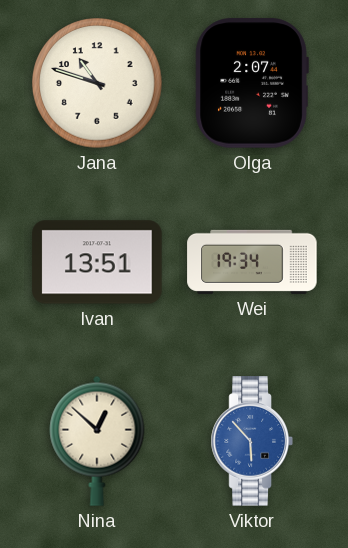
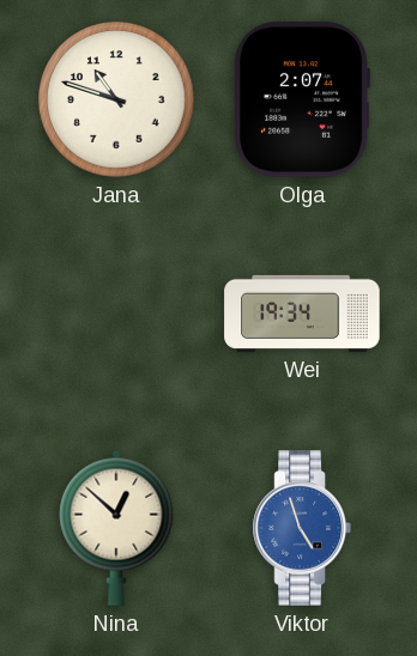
Ivan: 13:51 -> none
Viktor: 5:53 -> 4:57
